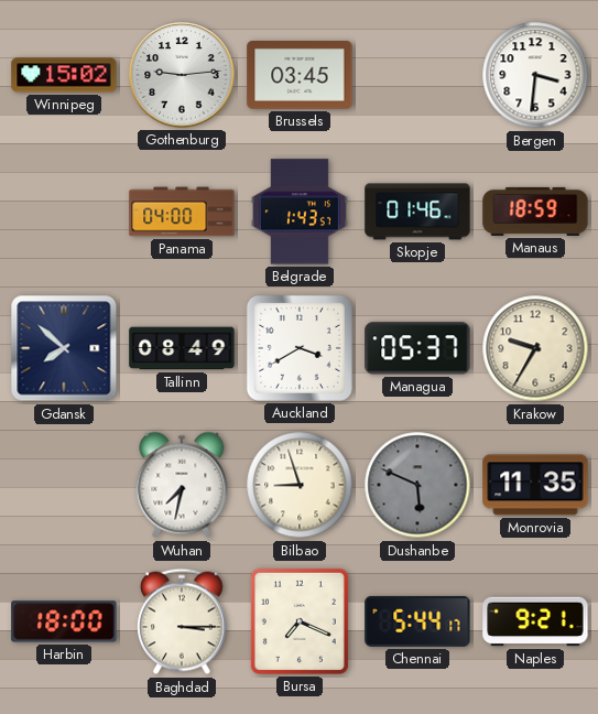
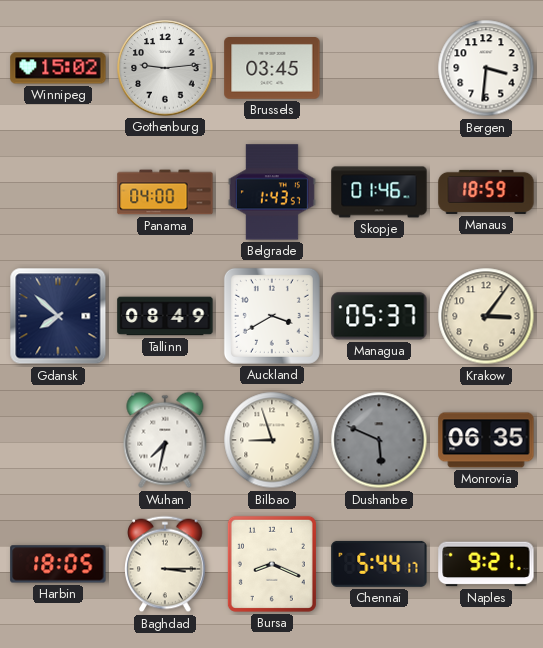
Krakow: 9:35 -> 3:06
Monrovia: 11:35 -> 06:35
Harbin: 18:00 -> 18:05
Bursa: 7:19 -> 8:19
